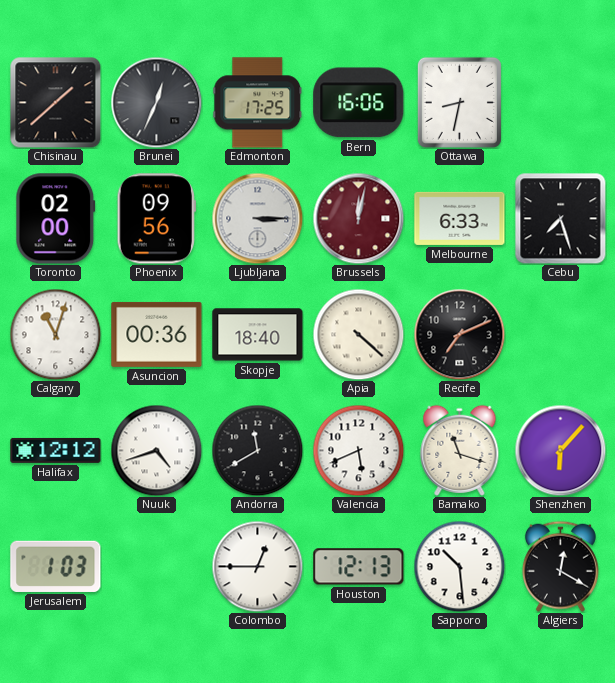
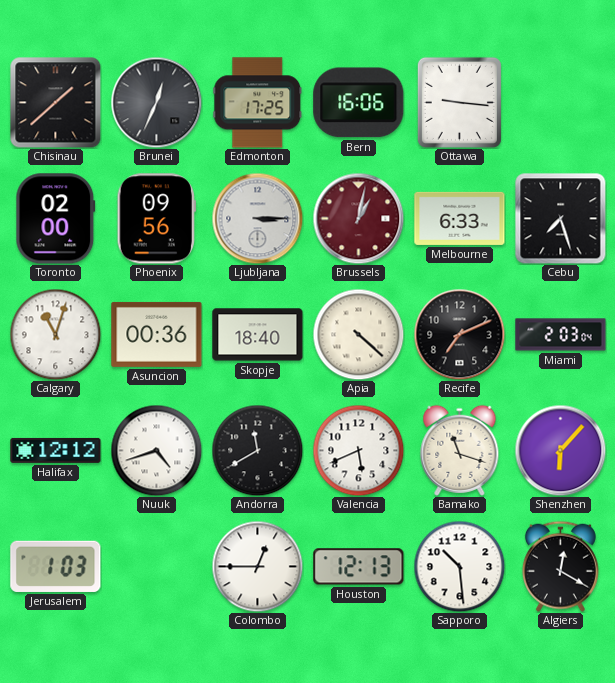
Ottawa: 8:32 -> 9:16
Brussels: 12:02 -> 1:02
Miami: none -> 2:03
